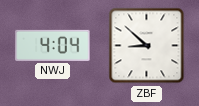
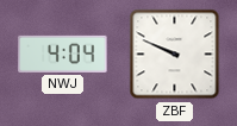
ZBF: 8:52 -> 9:49
